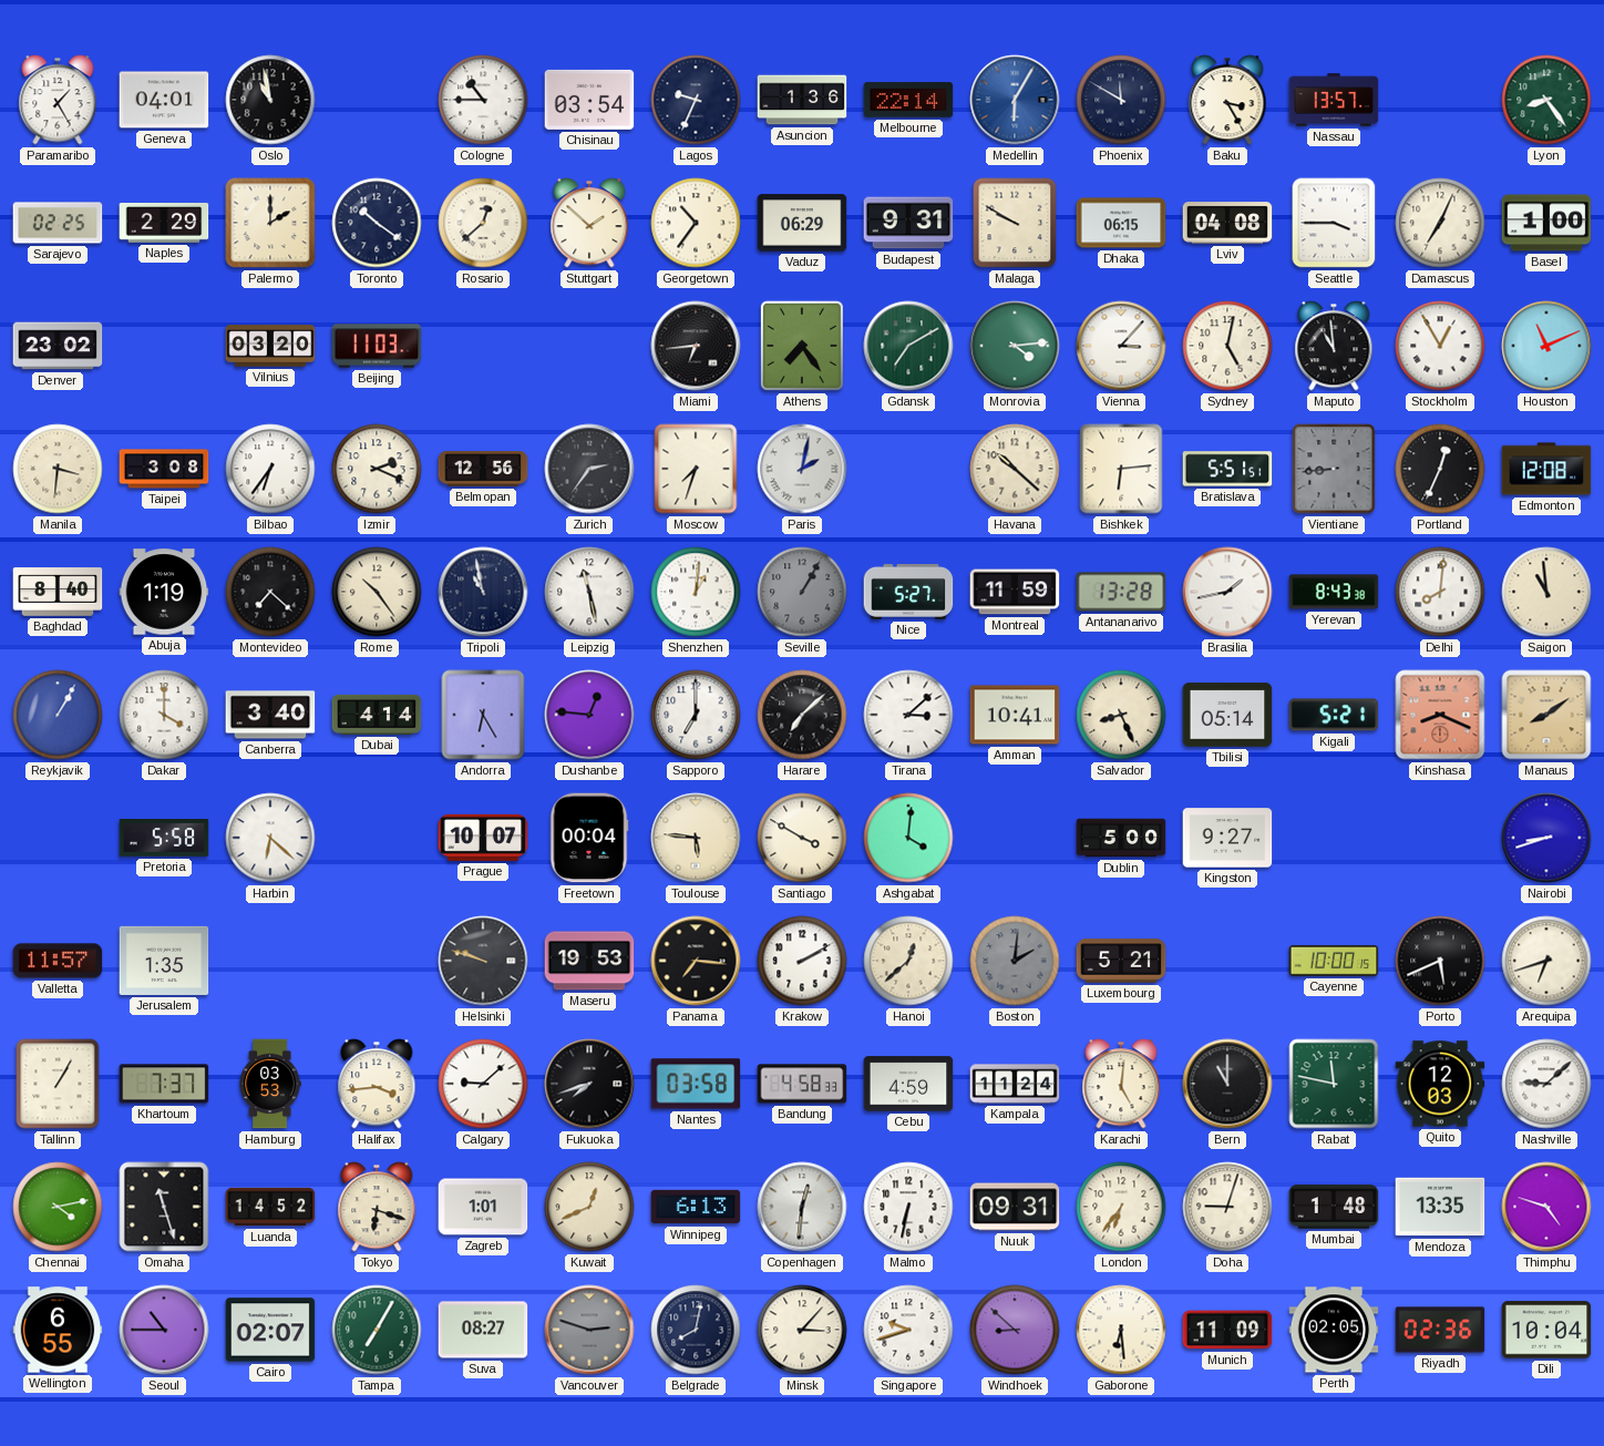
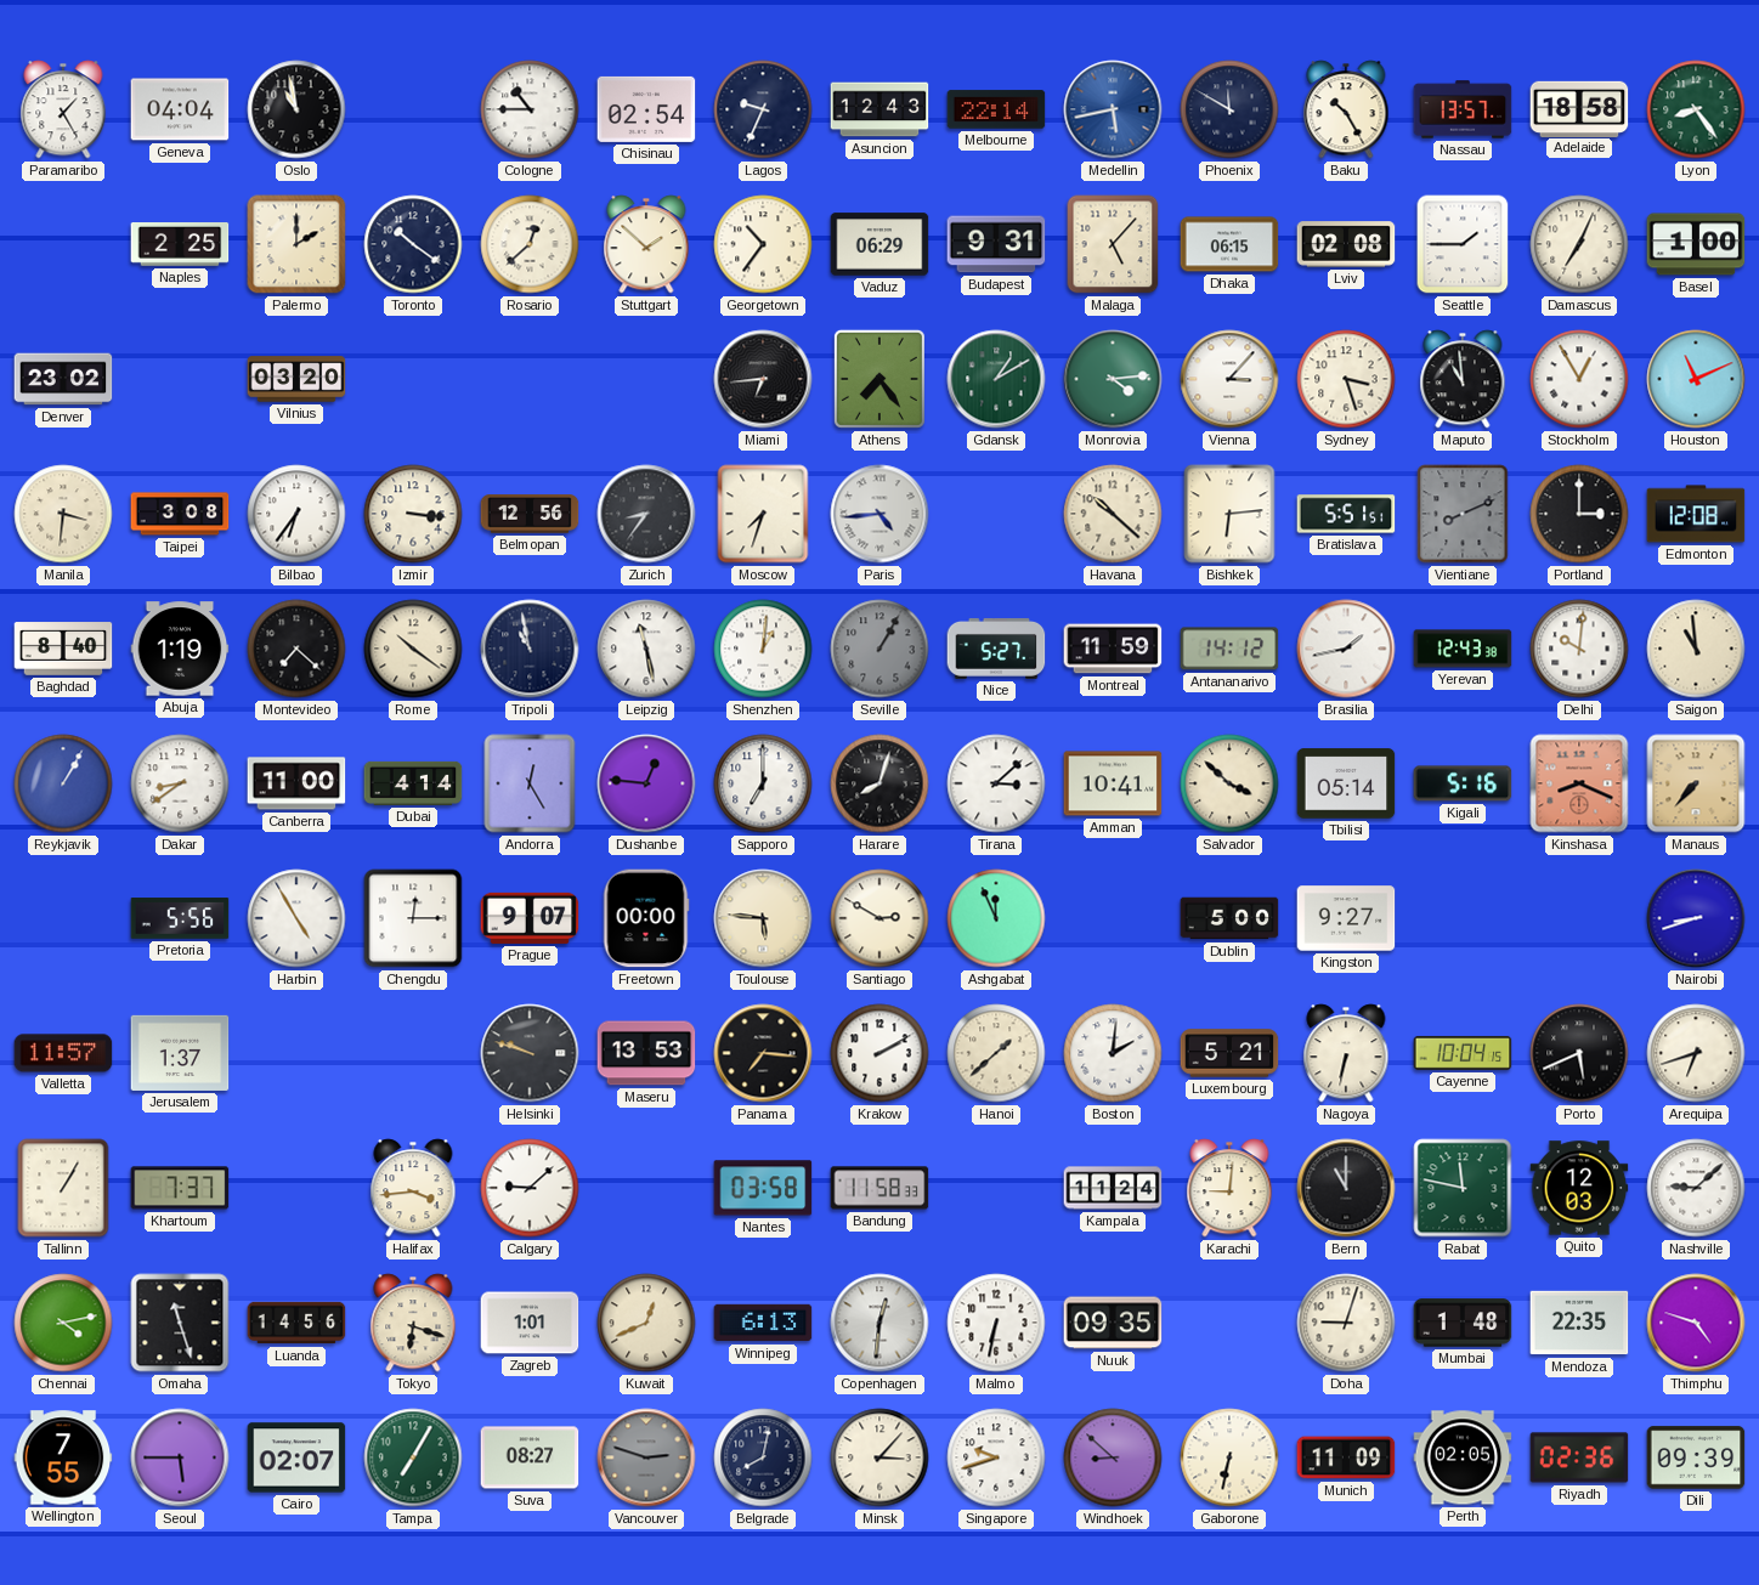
Geneva: 04:01 -> 04:04
Chisinau: 03:54 -> 02:54
Asuncion: 1:36 -> 12:43
Medellin: 6:05 -> 5:43
Baku: 3:25 -> 10:25
Adelaide: none -> 18:58
Sarajevo: 02:25 -> none
Naples: 2:29 -> 2:25
Malaga: 9:50 -> 5:07
Lviv: 04:08 -> 02:08
Seattle: 3:45 -> 1:45
Beijing: 11:03 -> none
Gdansk: 7:10 -> 1:10
Sydney: 5:02 -> 3:27
Izmir: 2:19 -> 3:16
Zurich: 2:36 -> 8:36
Paris: 2:02 -> 4:44
Vientiane: 8:44 -> 8:11
Portland: 12:34 -> 3:00
Rome: 10:24 -> 10:21
Antananarivo: 13:28 -> 14:12
Yerevan: 8:43 -> 12:43
Delhi: 8:01 -> 10:01
Dakar: 4:00 -> 8:39
Canberra: 3:40 -> 11:00
Andorra: 6:25 -> 12:25
Harare: 7:08 -> 8:03
Salvador: 8:26 -> 3:52
Kigali: 5:21 -> 5:16
Manaus: 8:09 -> 7:37
Pretoria: 5:58 -> 5:56
Harbin: 6:22 -> 4:55
Chengdu: none -> 12:15
Prague: 10:07 -> 9:07
Freetown: 00:04 -> 00:00
Santiago: 3:50 -> 2:50
Ashgabat: 4:01 -> 11:56
Jerusalem: 1:35 -> 1:37
Maseru: 19:53 -> 13:53
Hanoi: 12:38 -> 1:38
Boston dial: grey -> white
Nagoya: none -> 6:32
Cayenne: 10:00 -> 10:04
Hamburg: 03:53 -> none
Fukuoka: 7:42 -> none
Bandung: 4:58 -> 11:58
Cebu: 4:59 -> none
Karachi: 5:01 -> 9:01
Luanda: 14:52 -> 14:56
Nuuk: 09:31 -> 09:35
London: 6:36 -> none
Mendoza: 13:35 -> 22:35
Wellington: 6:55 -> 7:55
Seoul: 10:45 -> 5:45
Gaborone: 6:29 -> 6:32
Dili: 10:04 -> 09:39
